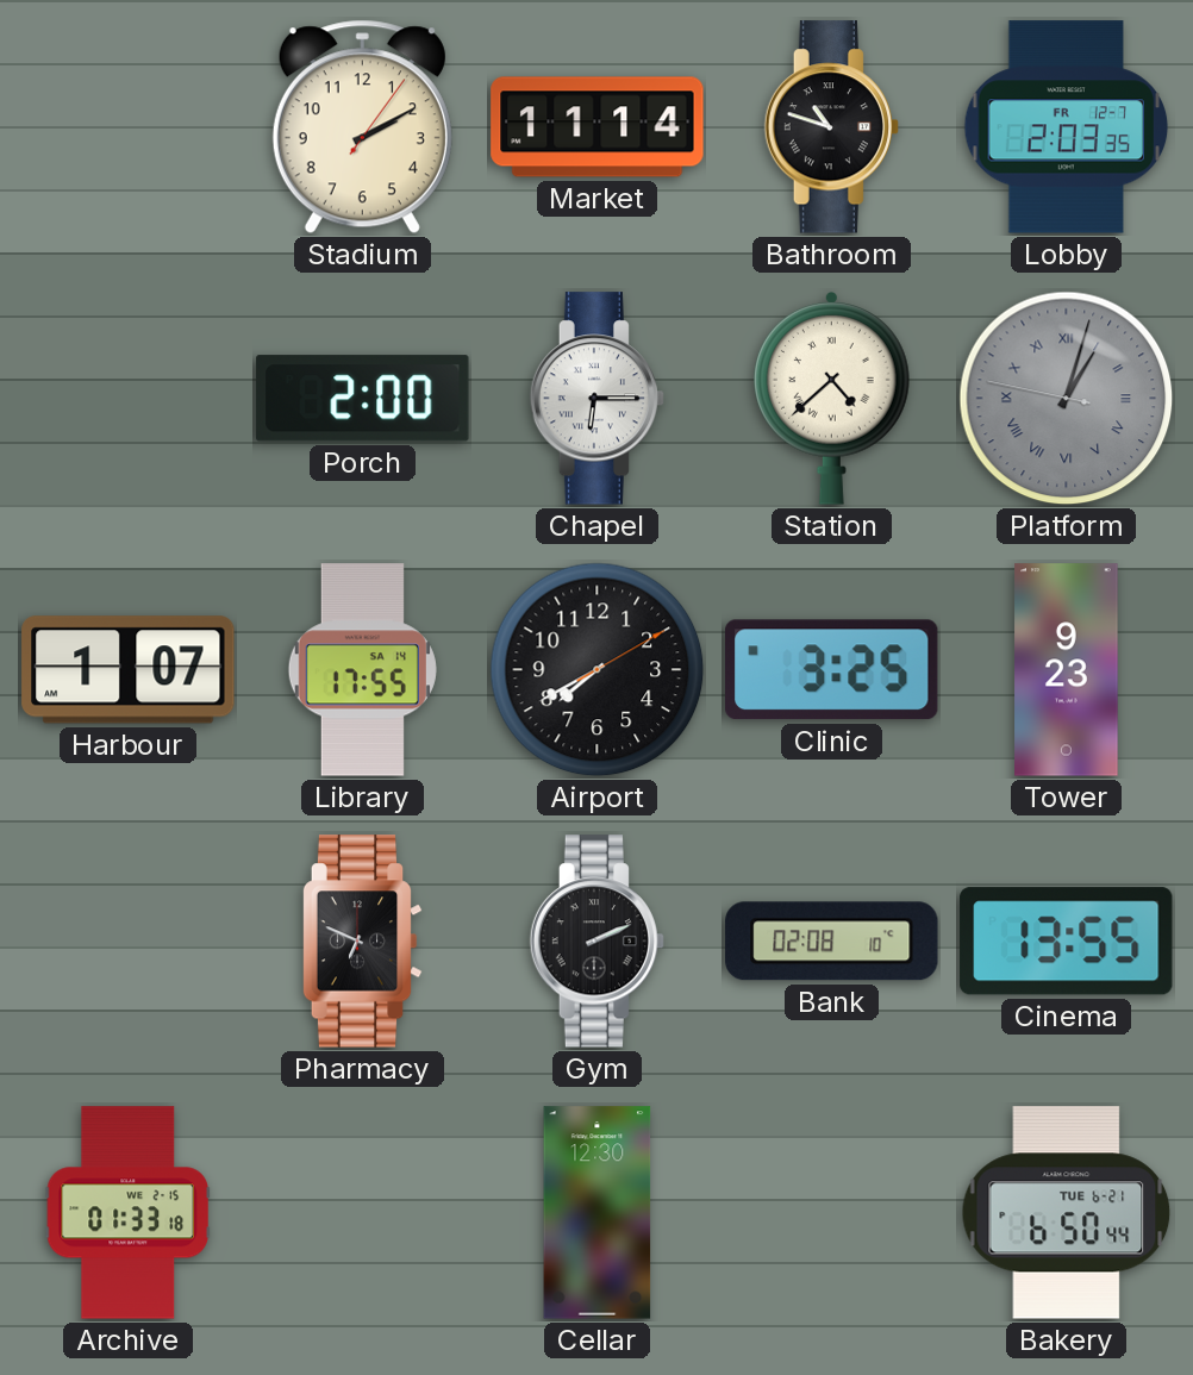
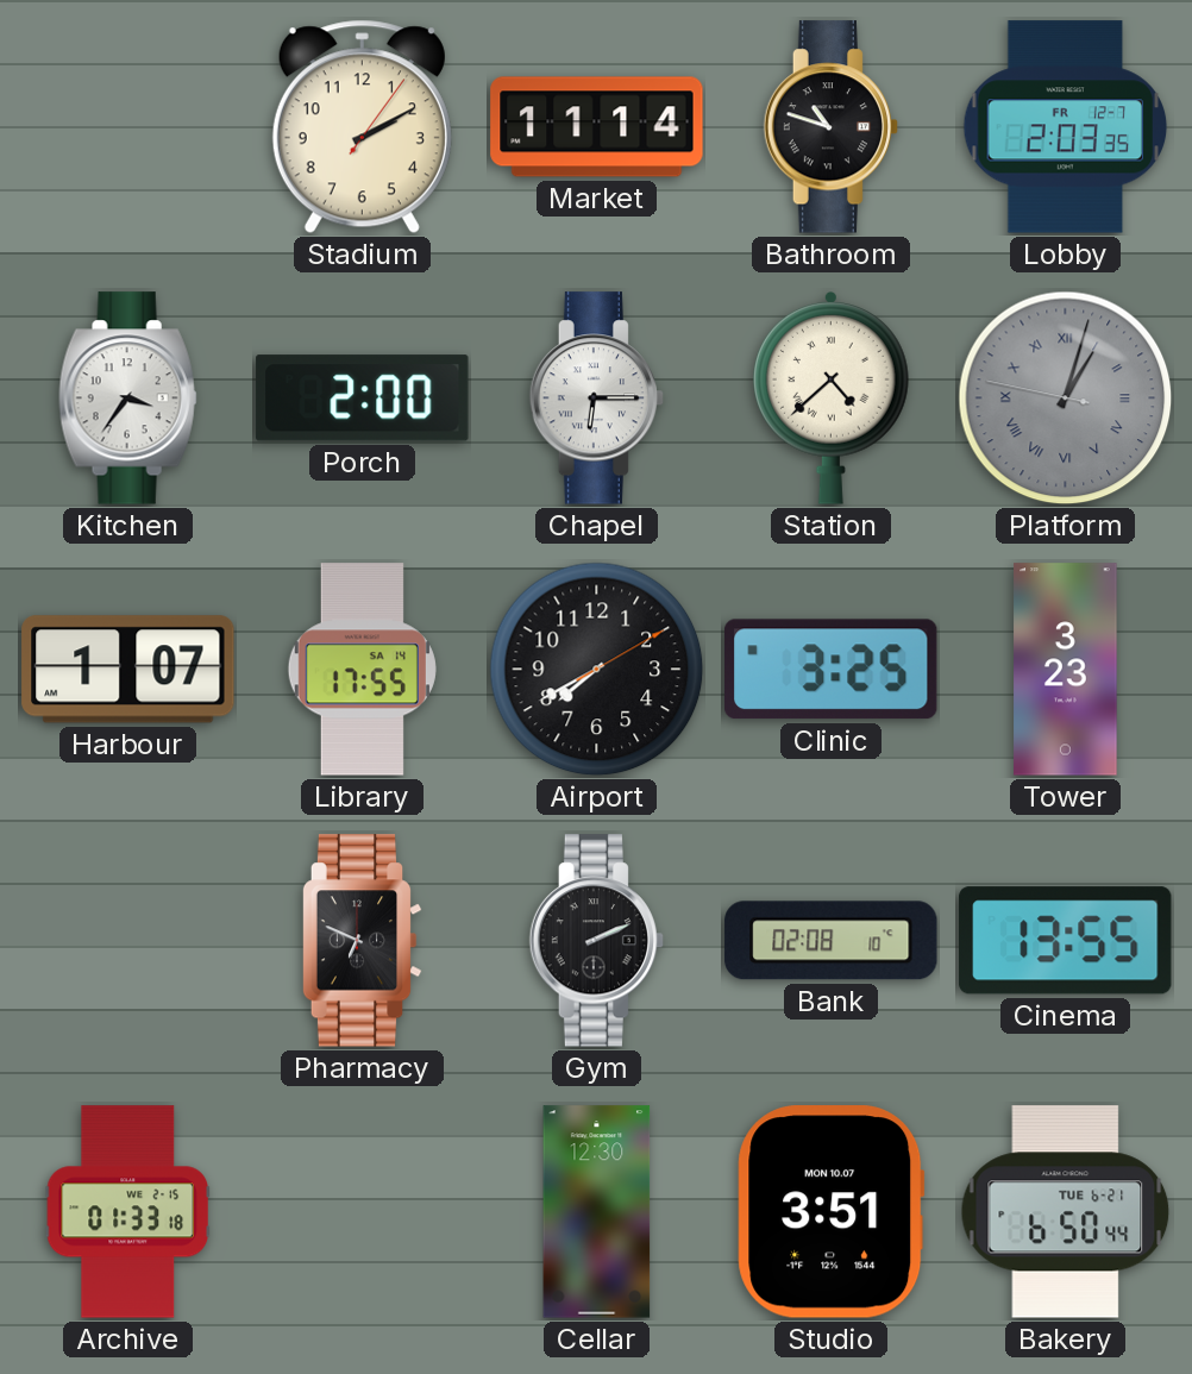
Kitchen: none -> 3:36
Tower: 9:23 -> 3:23
Studio: none -> 3:51
